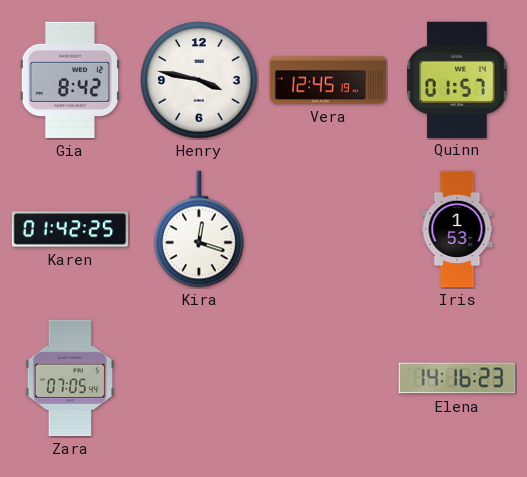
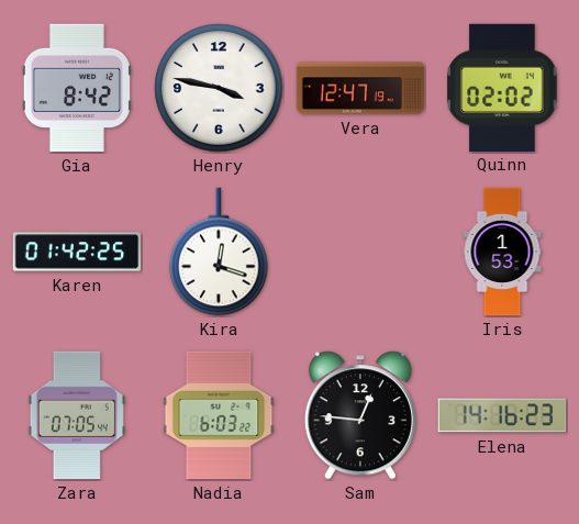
Vera: 12:45 -> 12:47
Quinn: 01:57 -> 02:02
Nadia: none -> 6:03
Sam: none -> 12:46
